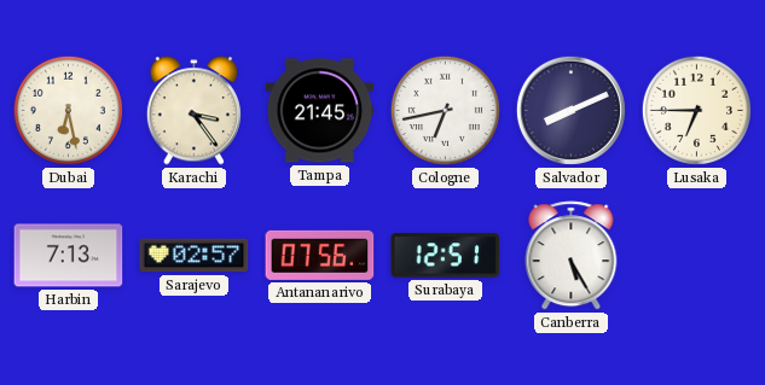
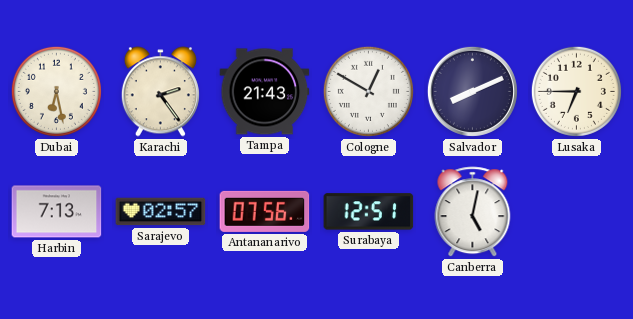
Karachi: 3:24 -> 2:24
Tampa: 21:45 -> 21:43
Cologne: 6:43 -> 12:50
Canberra: 5:25 -> 5:02
